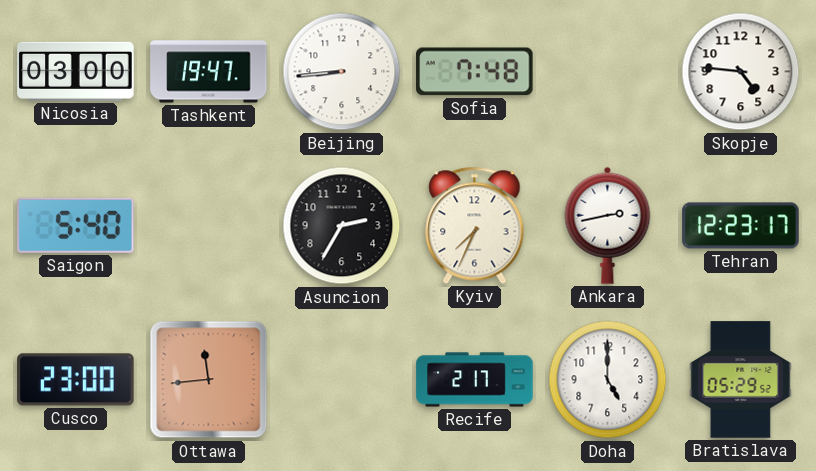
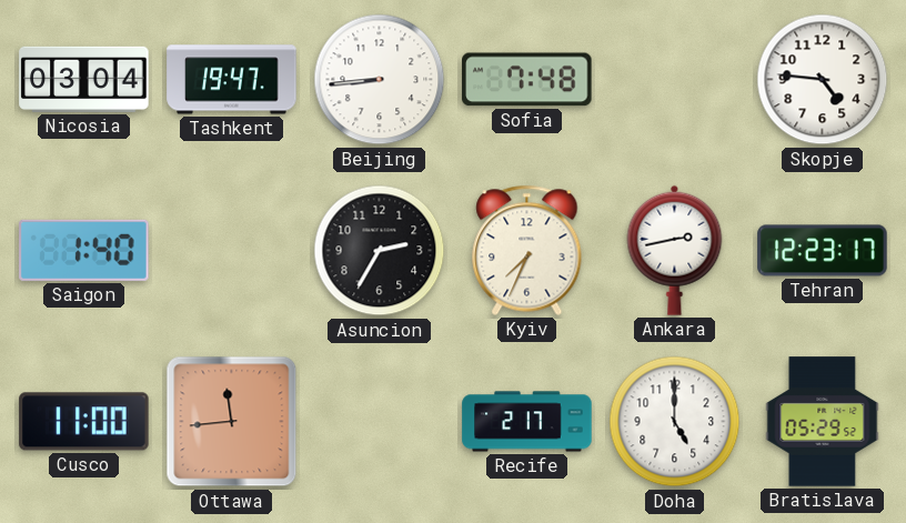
Nicosia: 03:00 -> 03:04
Saigon: 5:40 -> 1:40
Cusco: 23:00 -> 11:00
